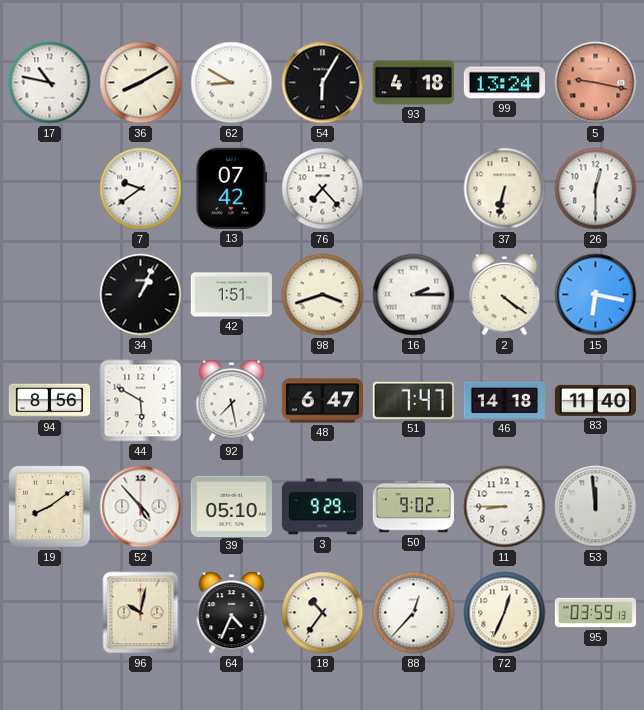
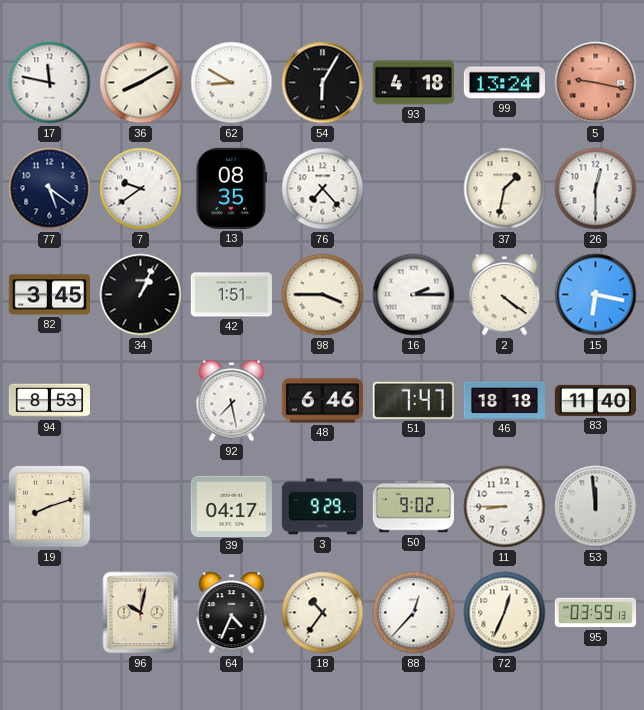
17: 10:47 -> 11:47
77: none -> 5:21
13: 07:42 -> 08:35
37: 6:32 -> 1:32
82: none -> 3:45
98: 3:42 -> 3:45
94: 8:56 -> 8:53
44: 5:50 -> none
48: 6:47 -> 6:46
46: 14:18 -> 18:18
19: 8:09 -> 8:12
52: 4:53 -> none
39: 05:10 -> 04:17
